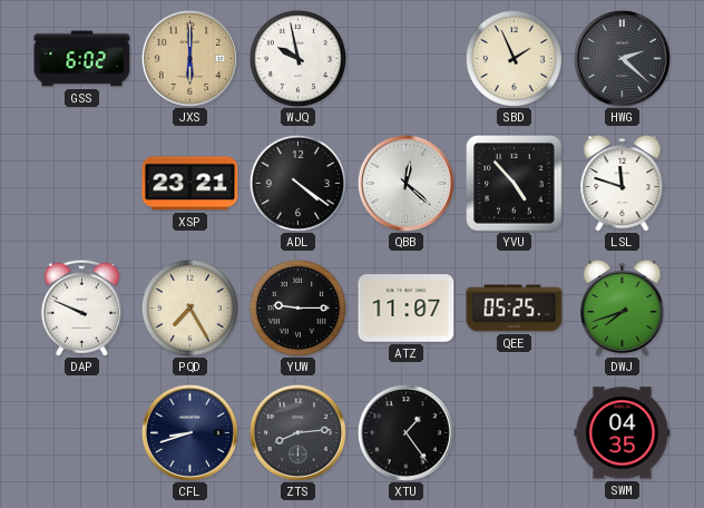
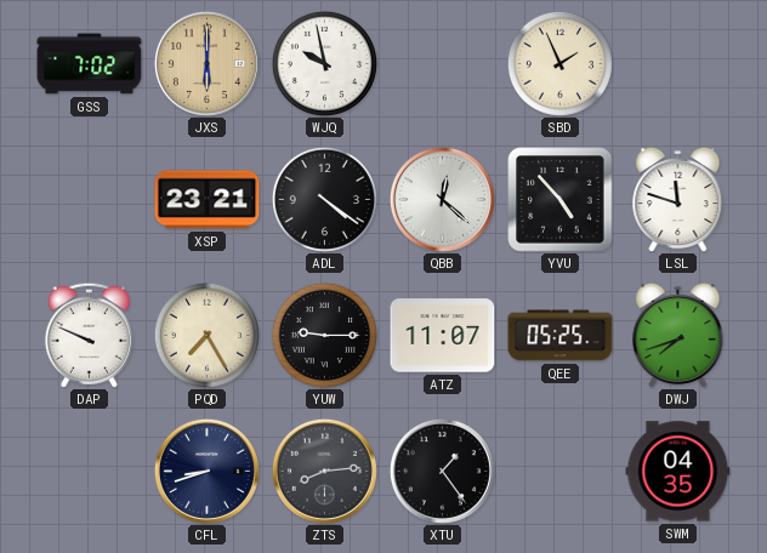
GSS: 6:02 -> 7:02
HWG: 2:22 -> none
